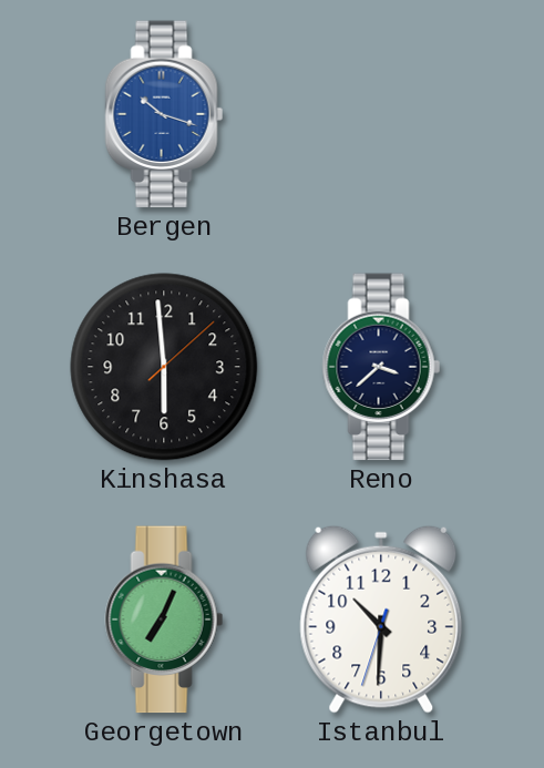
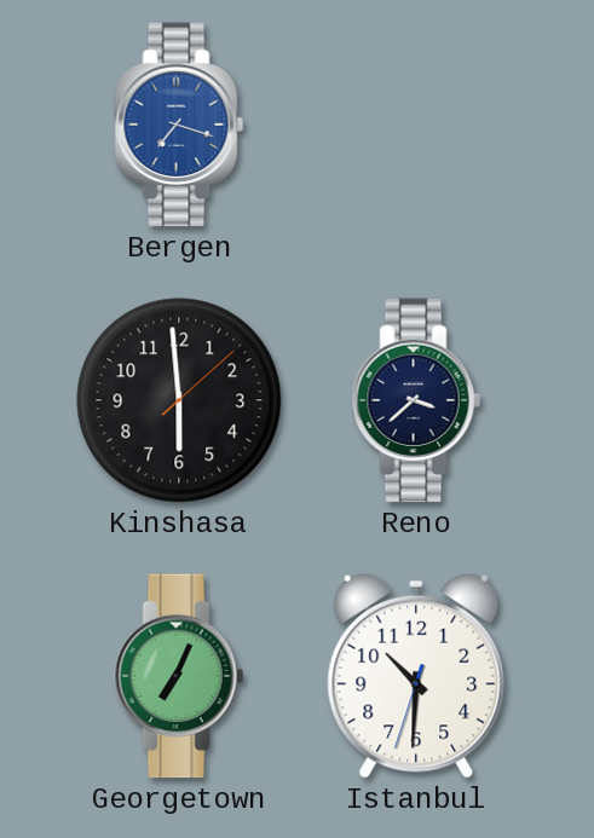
Bergen: 10:18 -> 7:18
